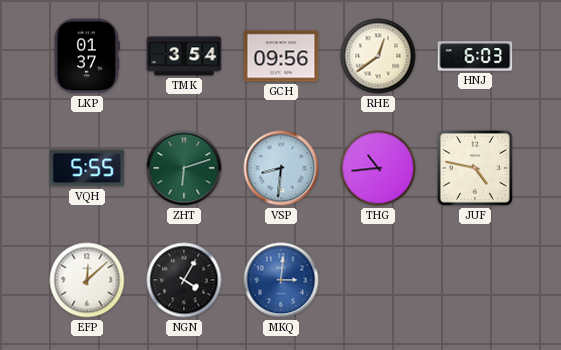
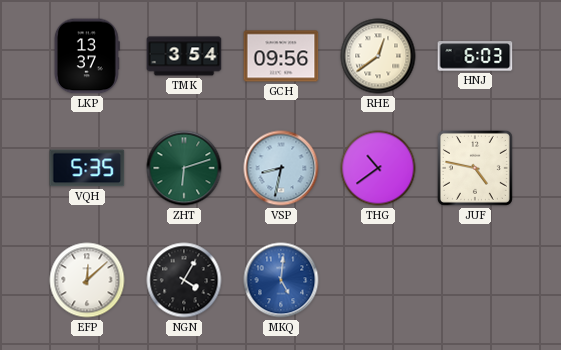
LKP: 01:37 -> 13:37
VQH: 5:55 -> 5:35
VSP: 8:31 -> 8:32
THG: 10:44 -> 10:39
MKQ: 3:01 -> 5:01
